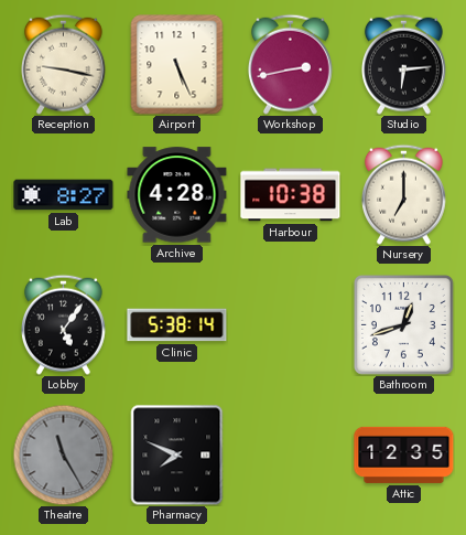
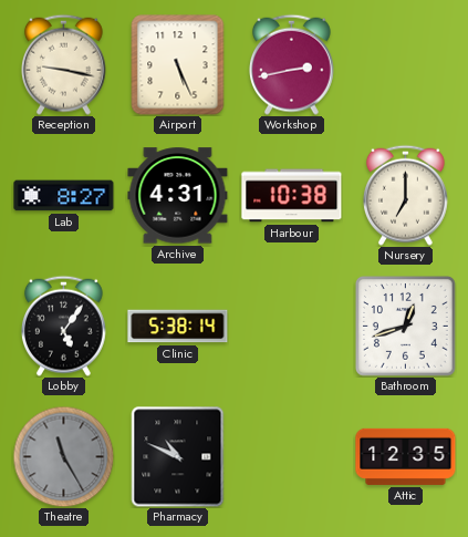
Studio: 6:14 -> none
Archive: 4:28 -> 4:31
Pharmacy: 7:49 -> 10:49
